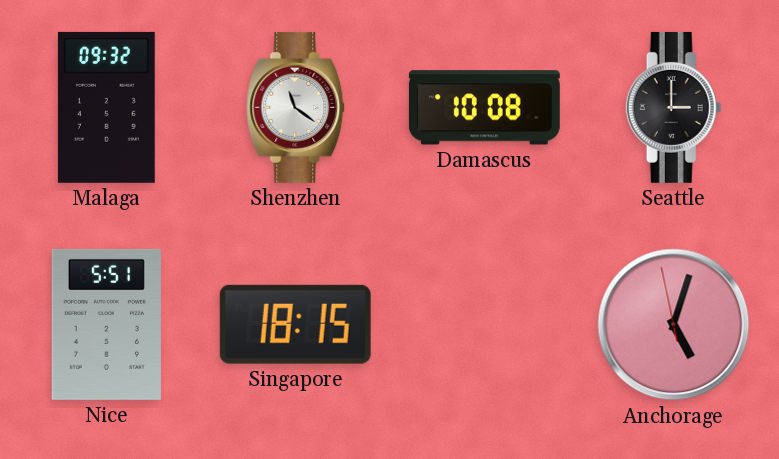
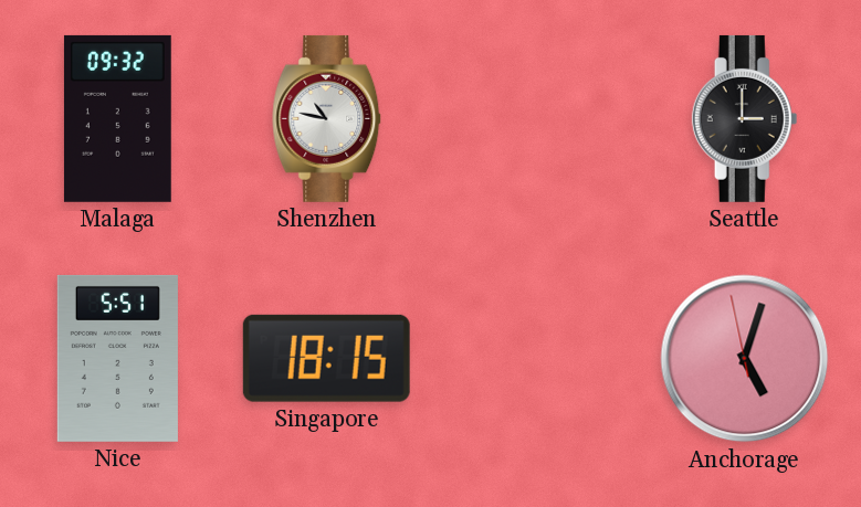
Shenzhen: 11:21 -> 10:47
Damascus: 10:08 -> none
